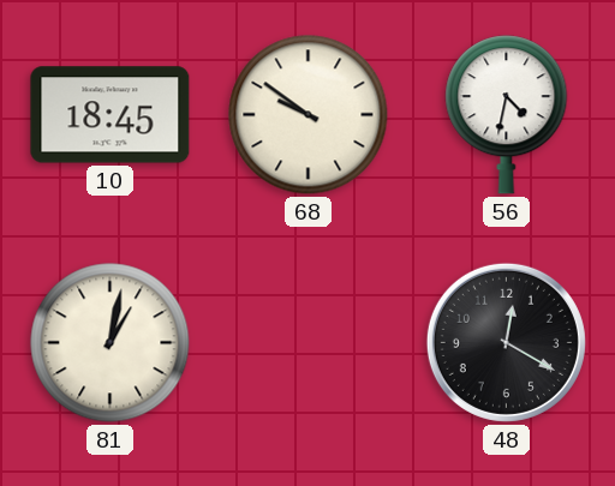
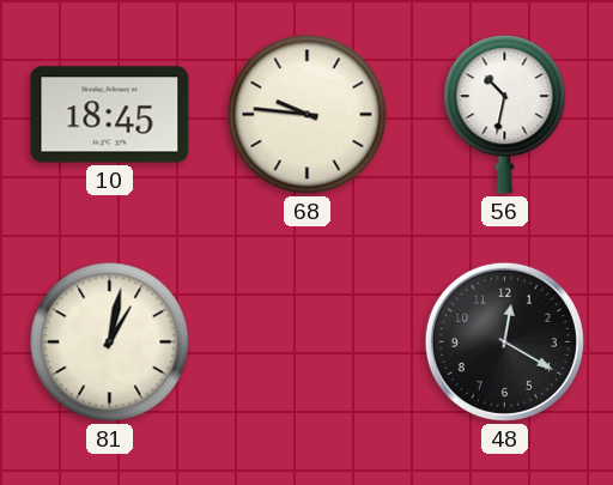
68: 9:51 -> 9:46
56: 4:32 -> 10:32
